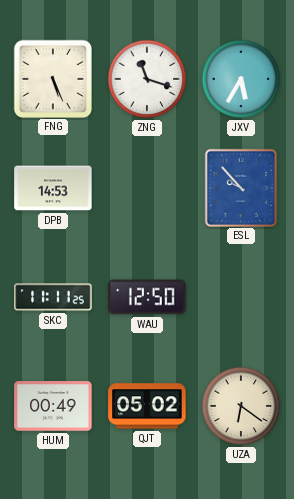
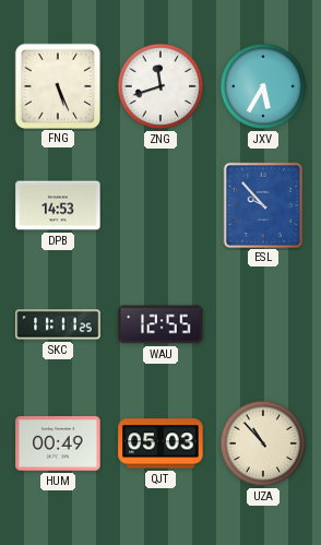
ZNG: 11:18 -> 11:42
WAU: 12:50 -> 12:55
QJT: 05:02 -> 05:03
UZA: 6:21 -> 10:53
